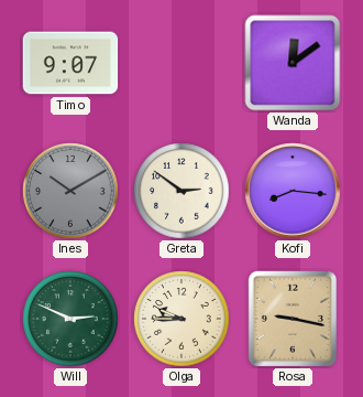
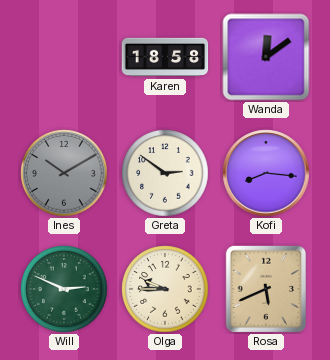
Timo: 9:07 -> none
Karen: none -> 18:58
Rosa: 9:17 -> 5:41
